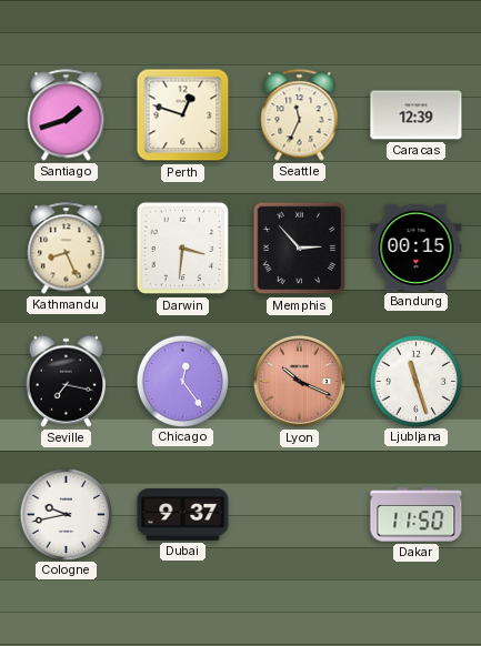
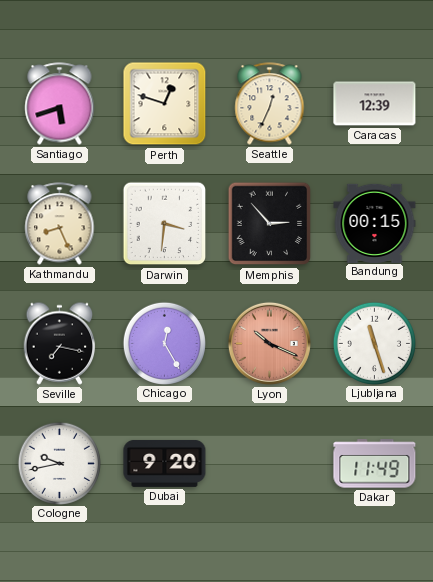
Santiago: 1:42 -> 5:42
Seattle: 11:34 -> 12:34
Chicago: 12:24 -> 12:25
Dubai: 9:37 -> 9:20
Dakar: 11:50 -> 11:49
